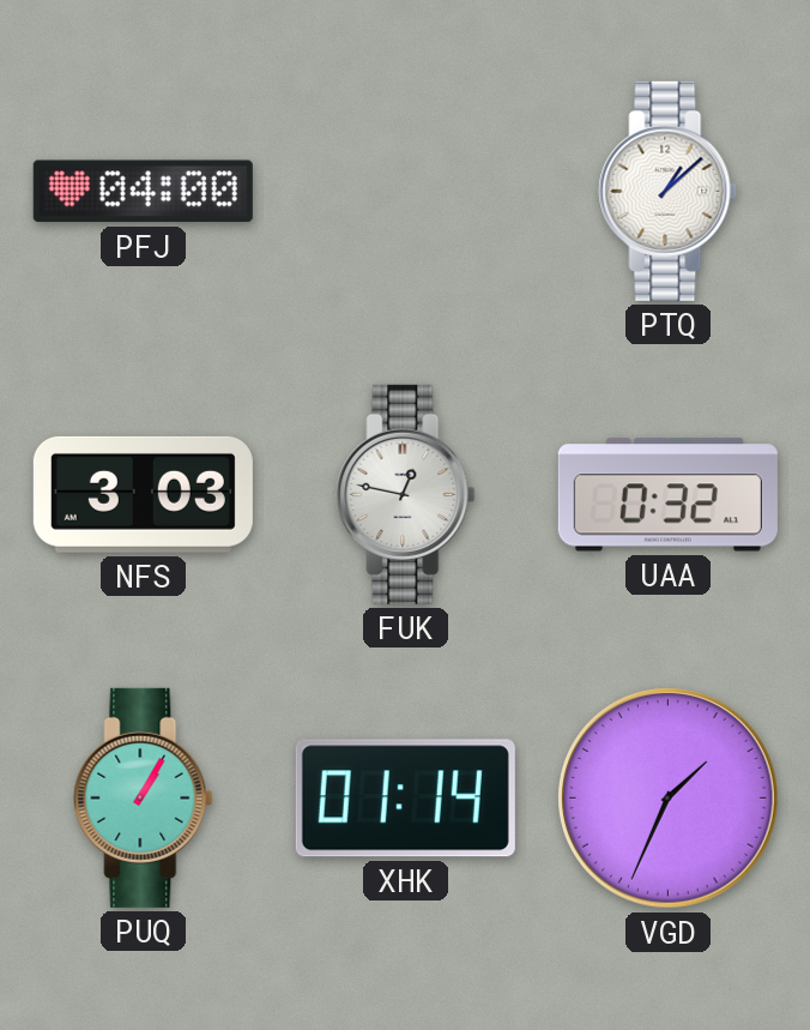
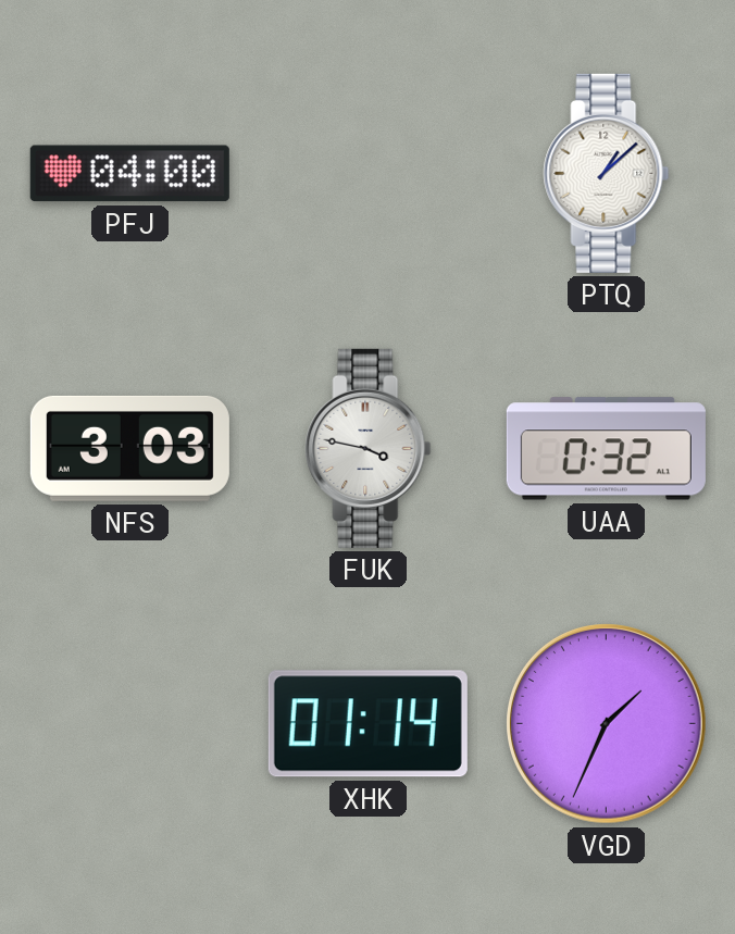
FUK: 12:47 -> 3:47
PUQ: 1:05 -> none
